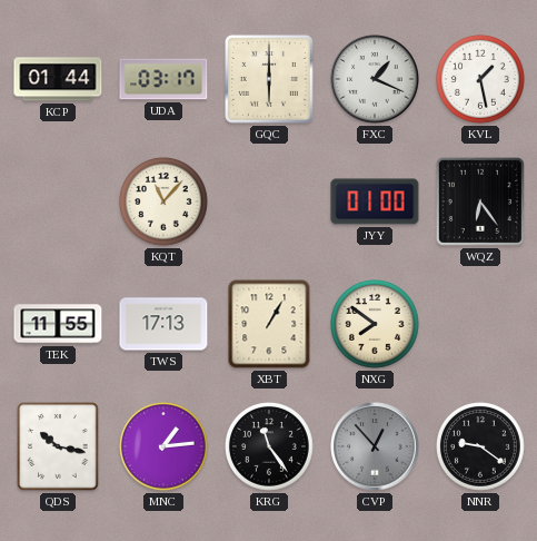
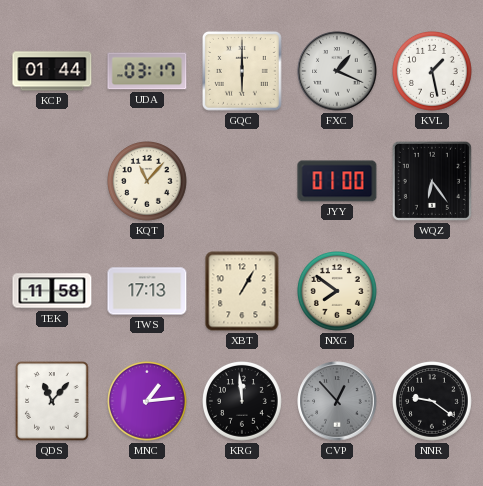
TEK: 11:55 -> 11:58
QDS: 10:17 -> 11:07
KRG: 11:24 -> 11:59
